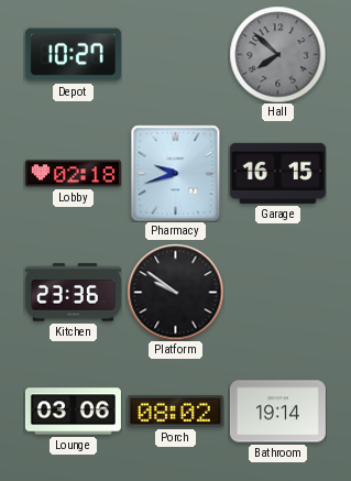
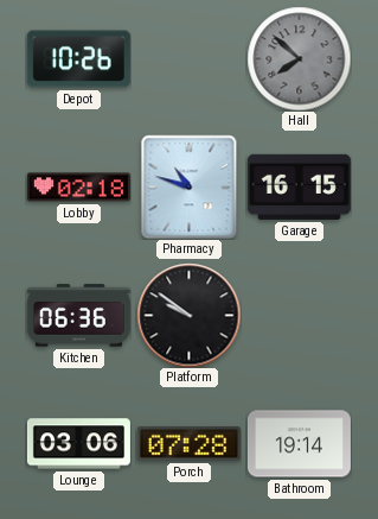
Depot: 10:27 -> 10:26
Pharmacy: 9:42 -> 10:48
Kitchen: 23:36 -> 06:36
Porch: 08:02 -> 07:28
